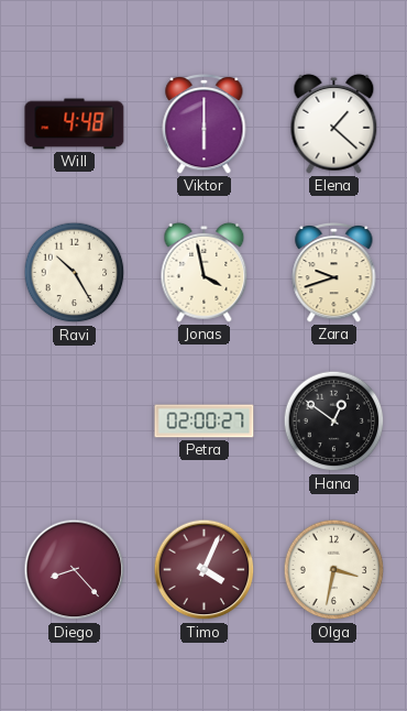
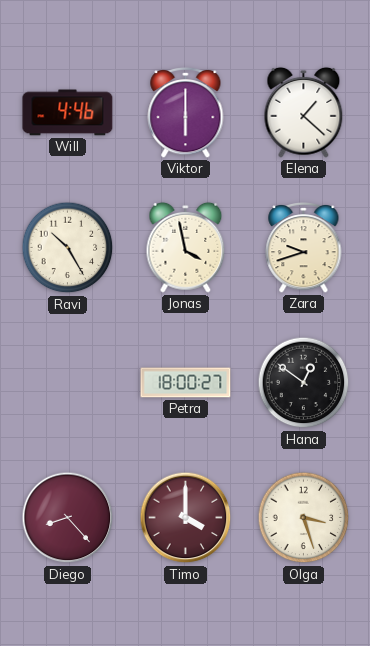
Will: 4:48 -> 4:46
Petra: 02:00 -> 18:00
Timo: 4:04 -> 4:00
Olga: 3:32 -> 3:27
